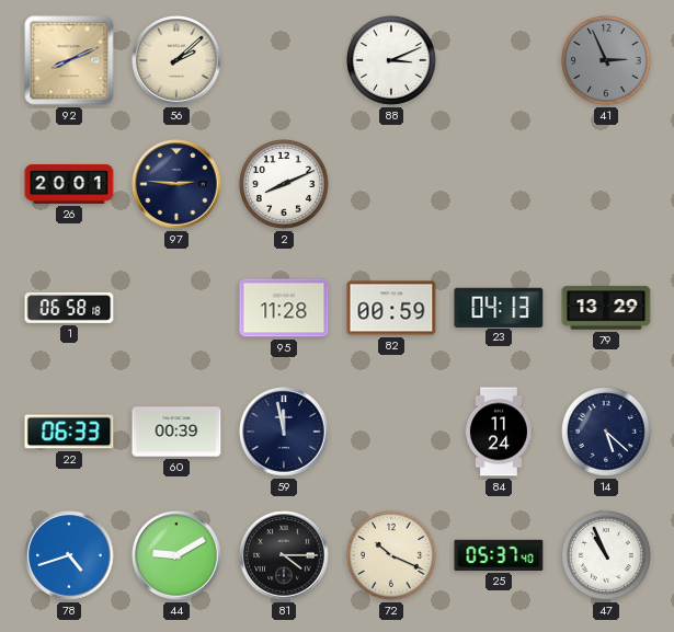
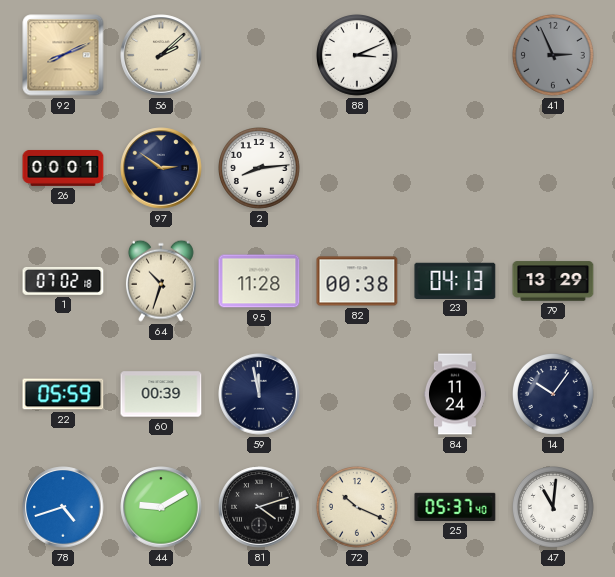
26: 20:01 -> 00:01
97: 2:46 -> 2:51
2: 8:11 -> 8:14
1: 06:58 -> 07:02
64: none -> 10:33
82: 00:59 -> 00:38
22: 06:33 -> 05:59
14: 5:22 -> 10:06
81: 4:15 -> 4:12
47: 10:56 -> 11:01
